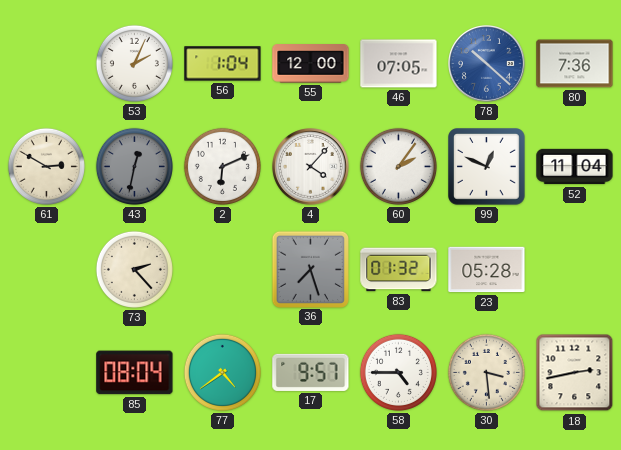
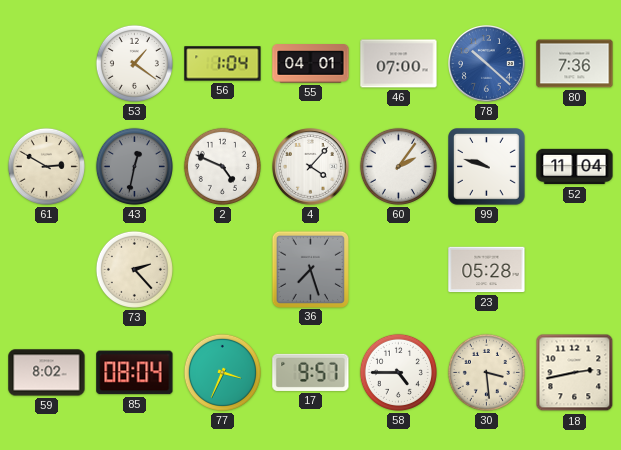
53: 2:04 -> 1:21
55: 12:00 -> 04:01
46: 07:05 -> 07:00
2: 6:11 -> 4:49
99: 12:49 -> 9:48
83: 01:32 -> none
59: none -> 8:02
77: 4:39 -> 3:34
